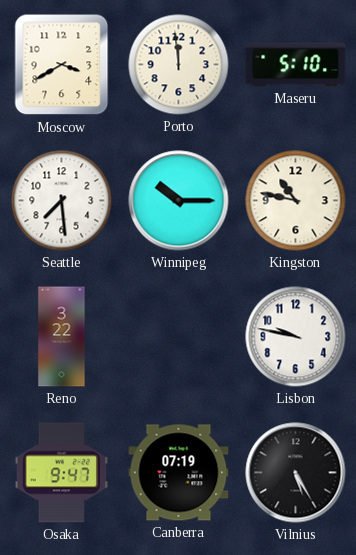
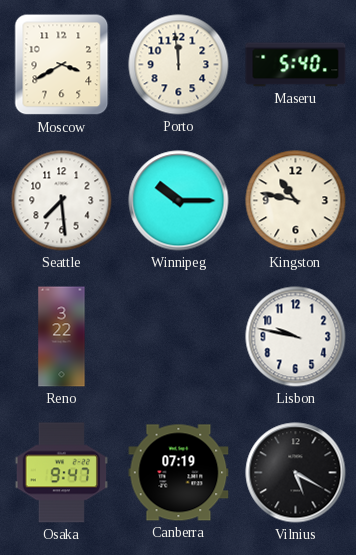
Maseru: 5:10 -> 5:40
Vilnius: 5:25 -> 5:20
